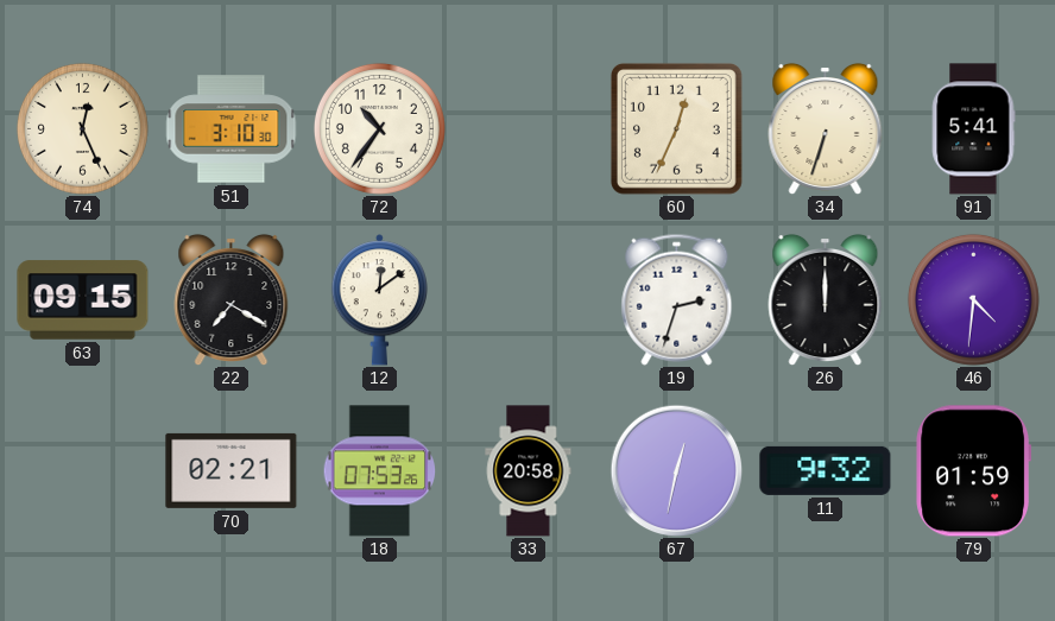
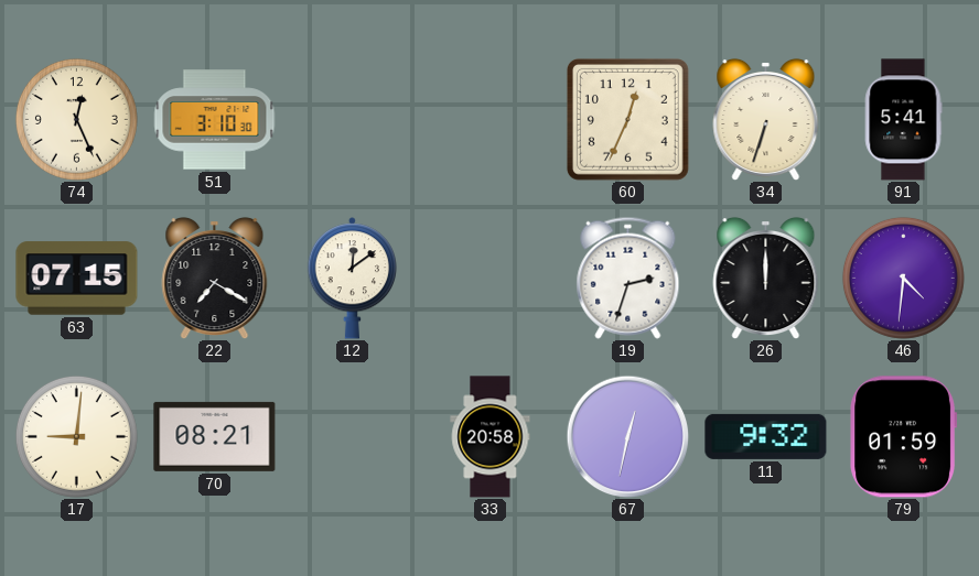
72: 10:36 -> none
63: 09:15 -> 07:15
17: none -> 9:01
70: 02:21 -> 08:21
18: 07:53 -> none
